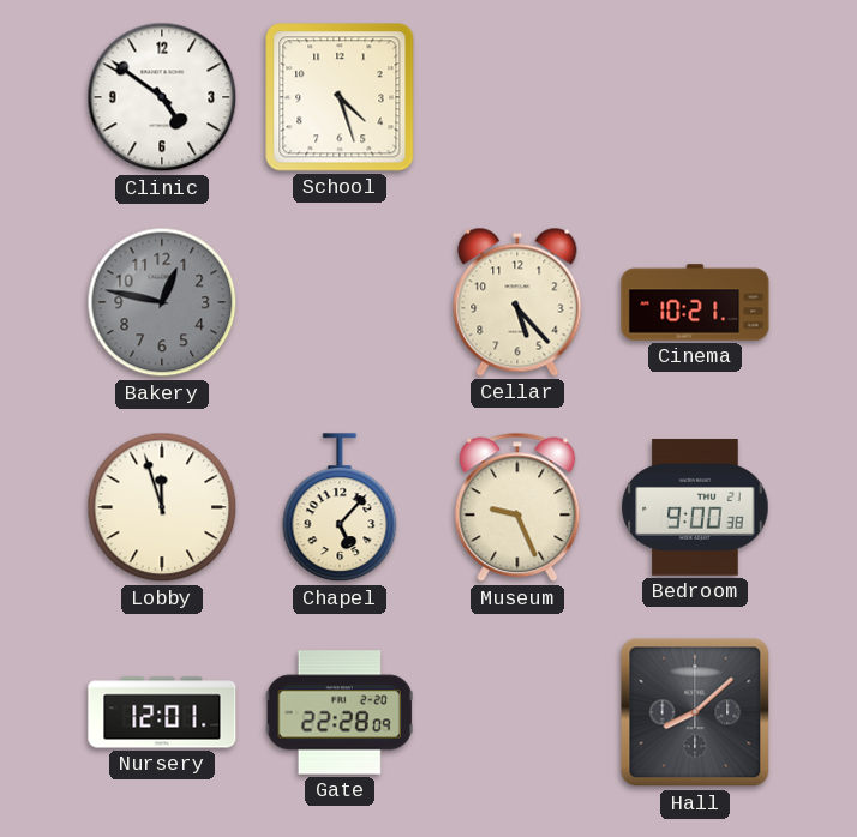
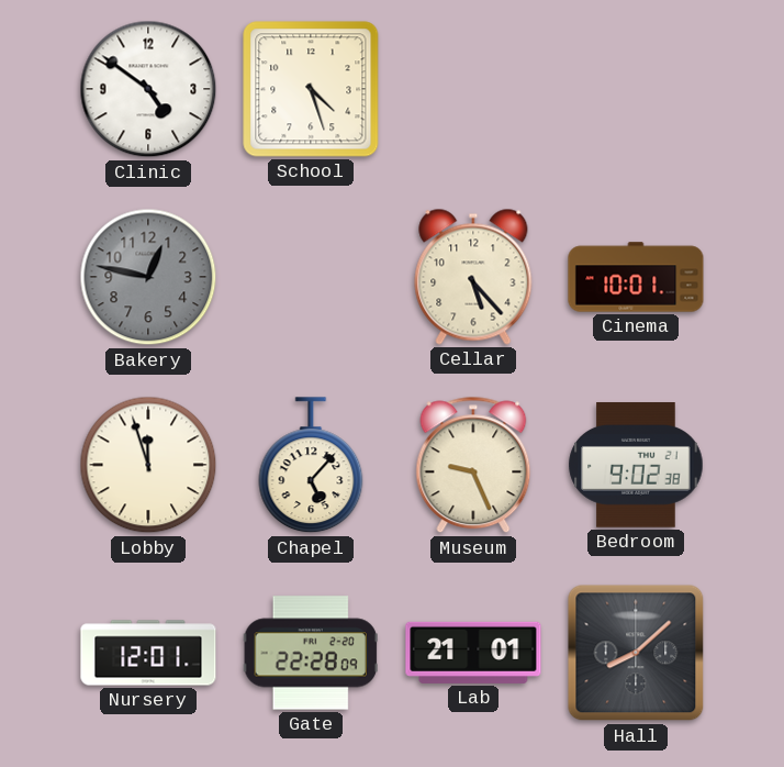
Cinema: 10:21 -> 10:01
Bedroom: 9:00 -> 9:02
Lab: none -> 21:01
